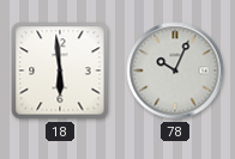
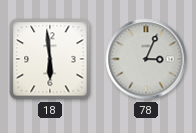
78: 10:04 -> 3:04
